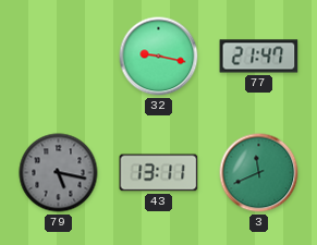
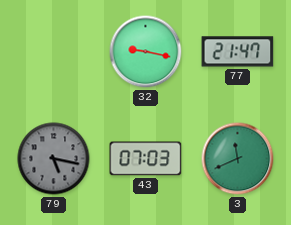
43: 13:11 -> 07:03
